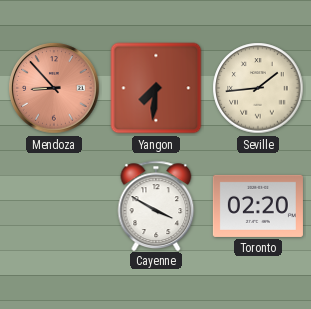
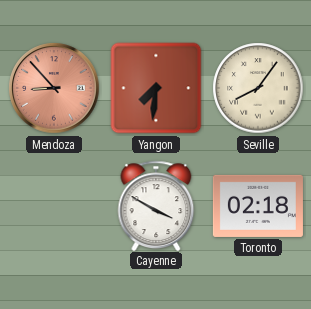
Seville: 1:44 -> 8:06
Toronto: 02:20 -> 02:18
